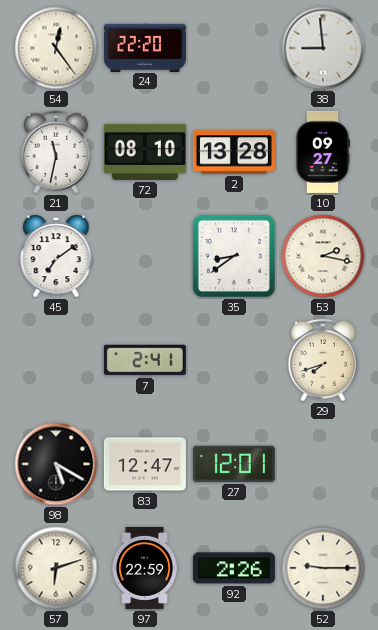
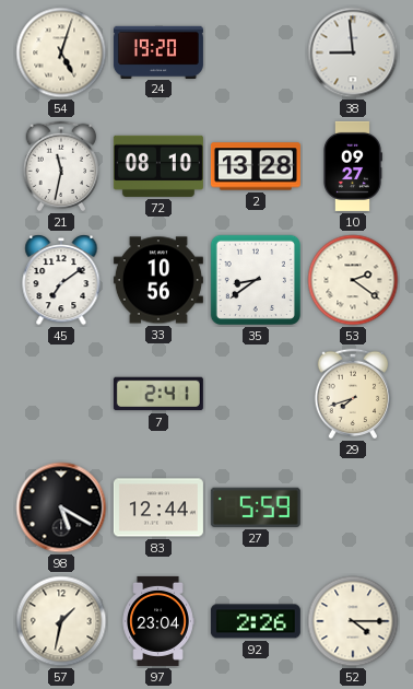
54: 12:24 -> 5:03
24: 22:20 -> 19:20
33: none -> 10:56
53: 2:17 -> 2:21
83: 12:47 -> 12:44
27: 12:01 -> 5:59
57: 6:12 -> 1:32
97: 22:59 -> 23:04
52: 9:15 -> 4:15
